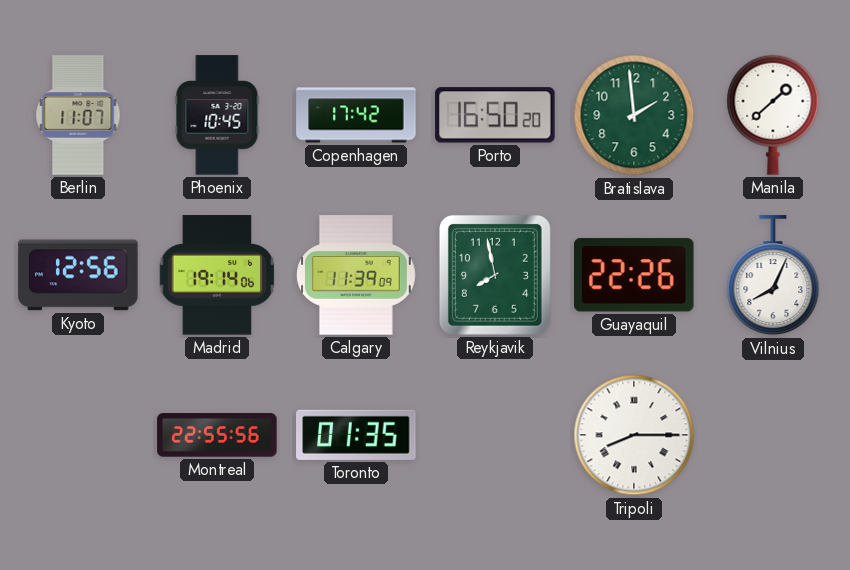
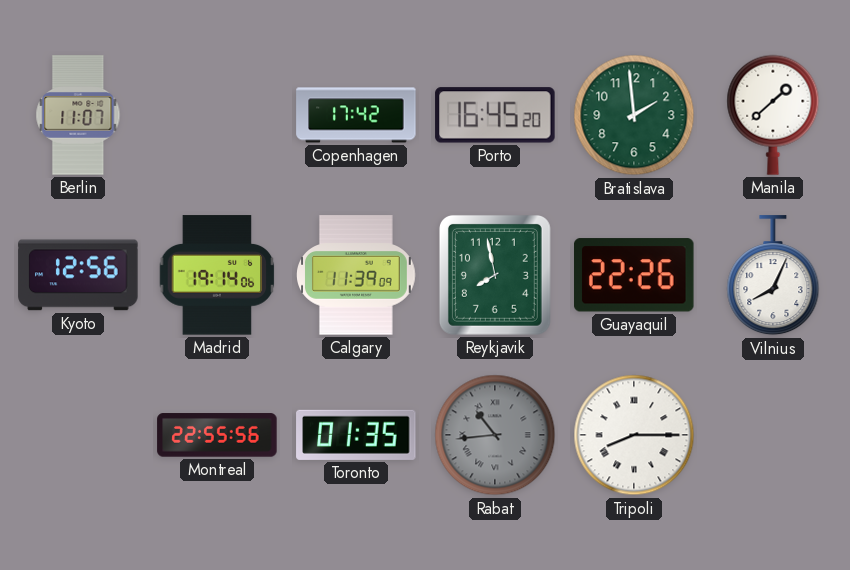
Phoenix: 10:45 -> none
Porto: 16:50 -> 16:45
Rabat: none -> 10:44
